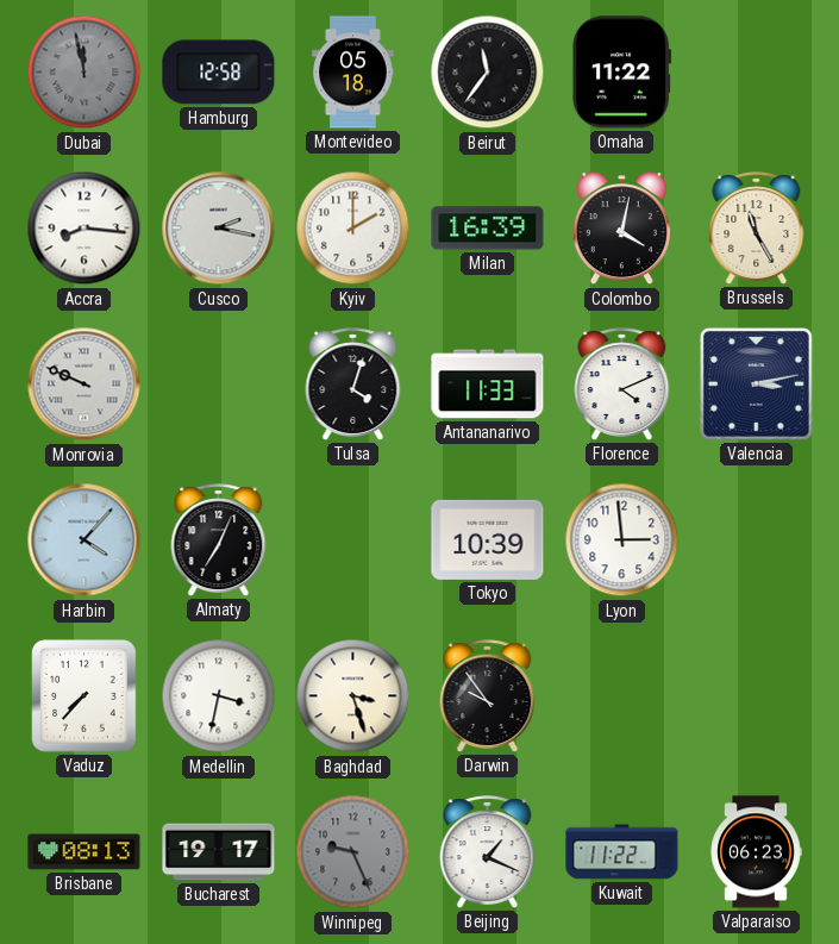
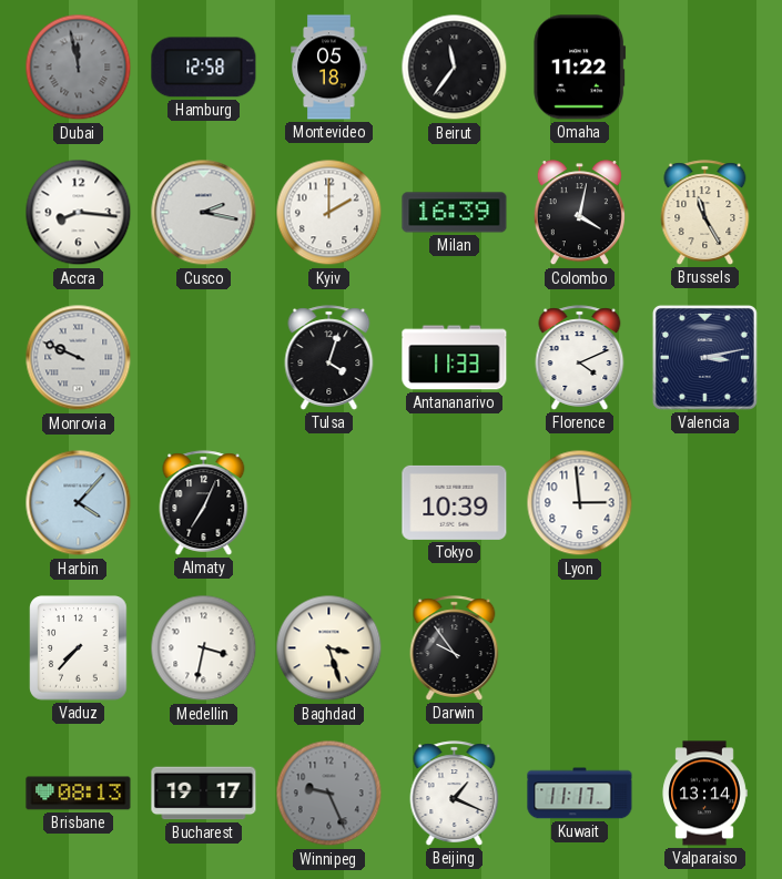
Kuwait: 11:22 -> 11:17
Valparaiso: 06:23 -> 13:14
